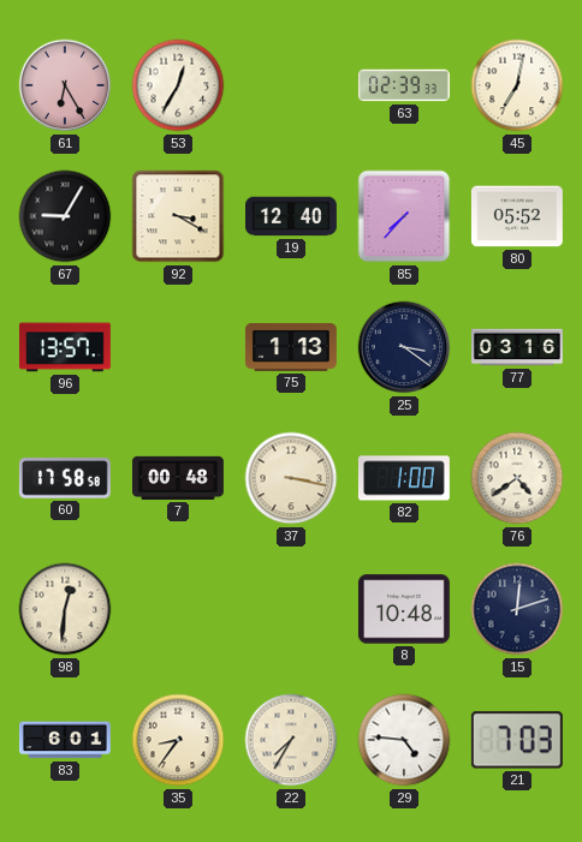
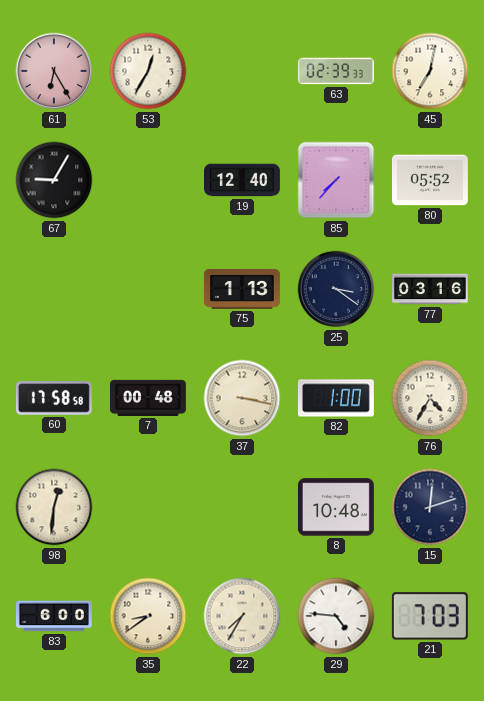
92: 3:20 -> none
96: 13:57 -> none
76: 4:39 -> 4:35
83: 6:01 -> 6:00
35: 8:36 -> 8:39
